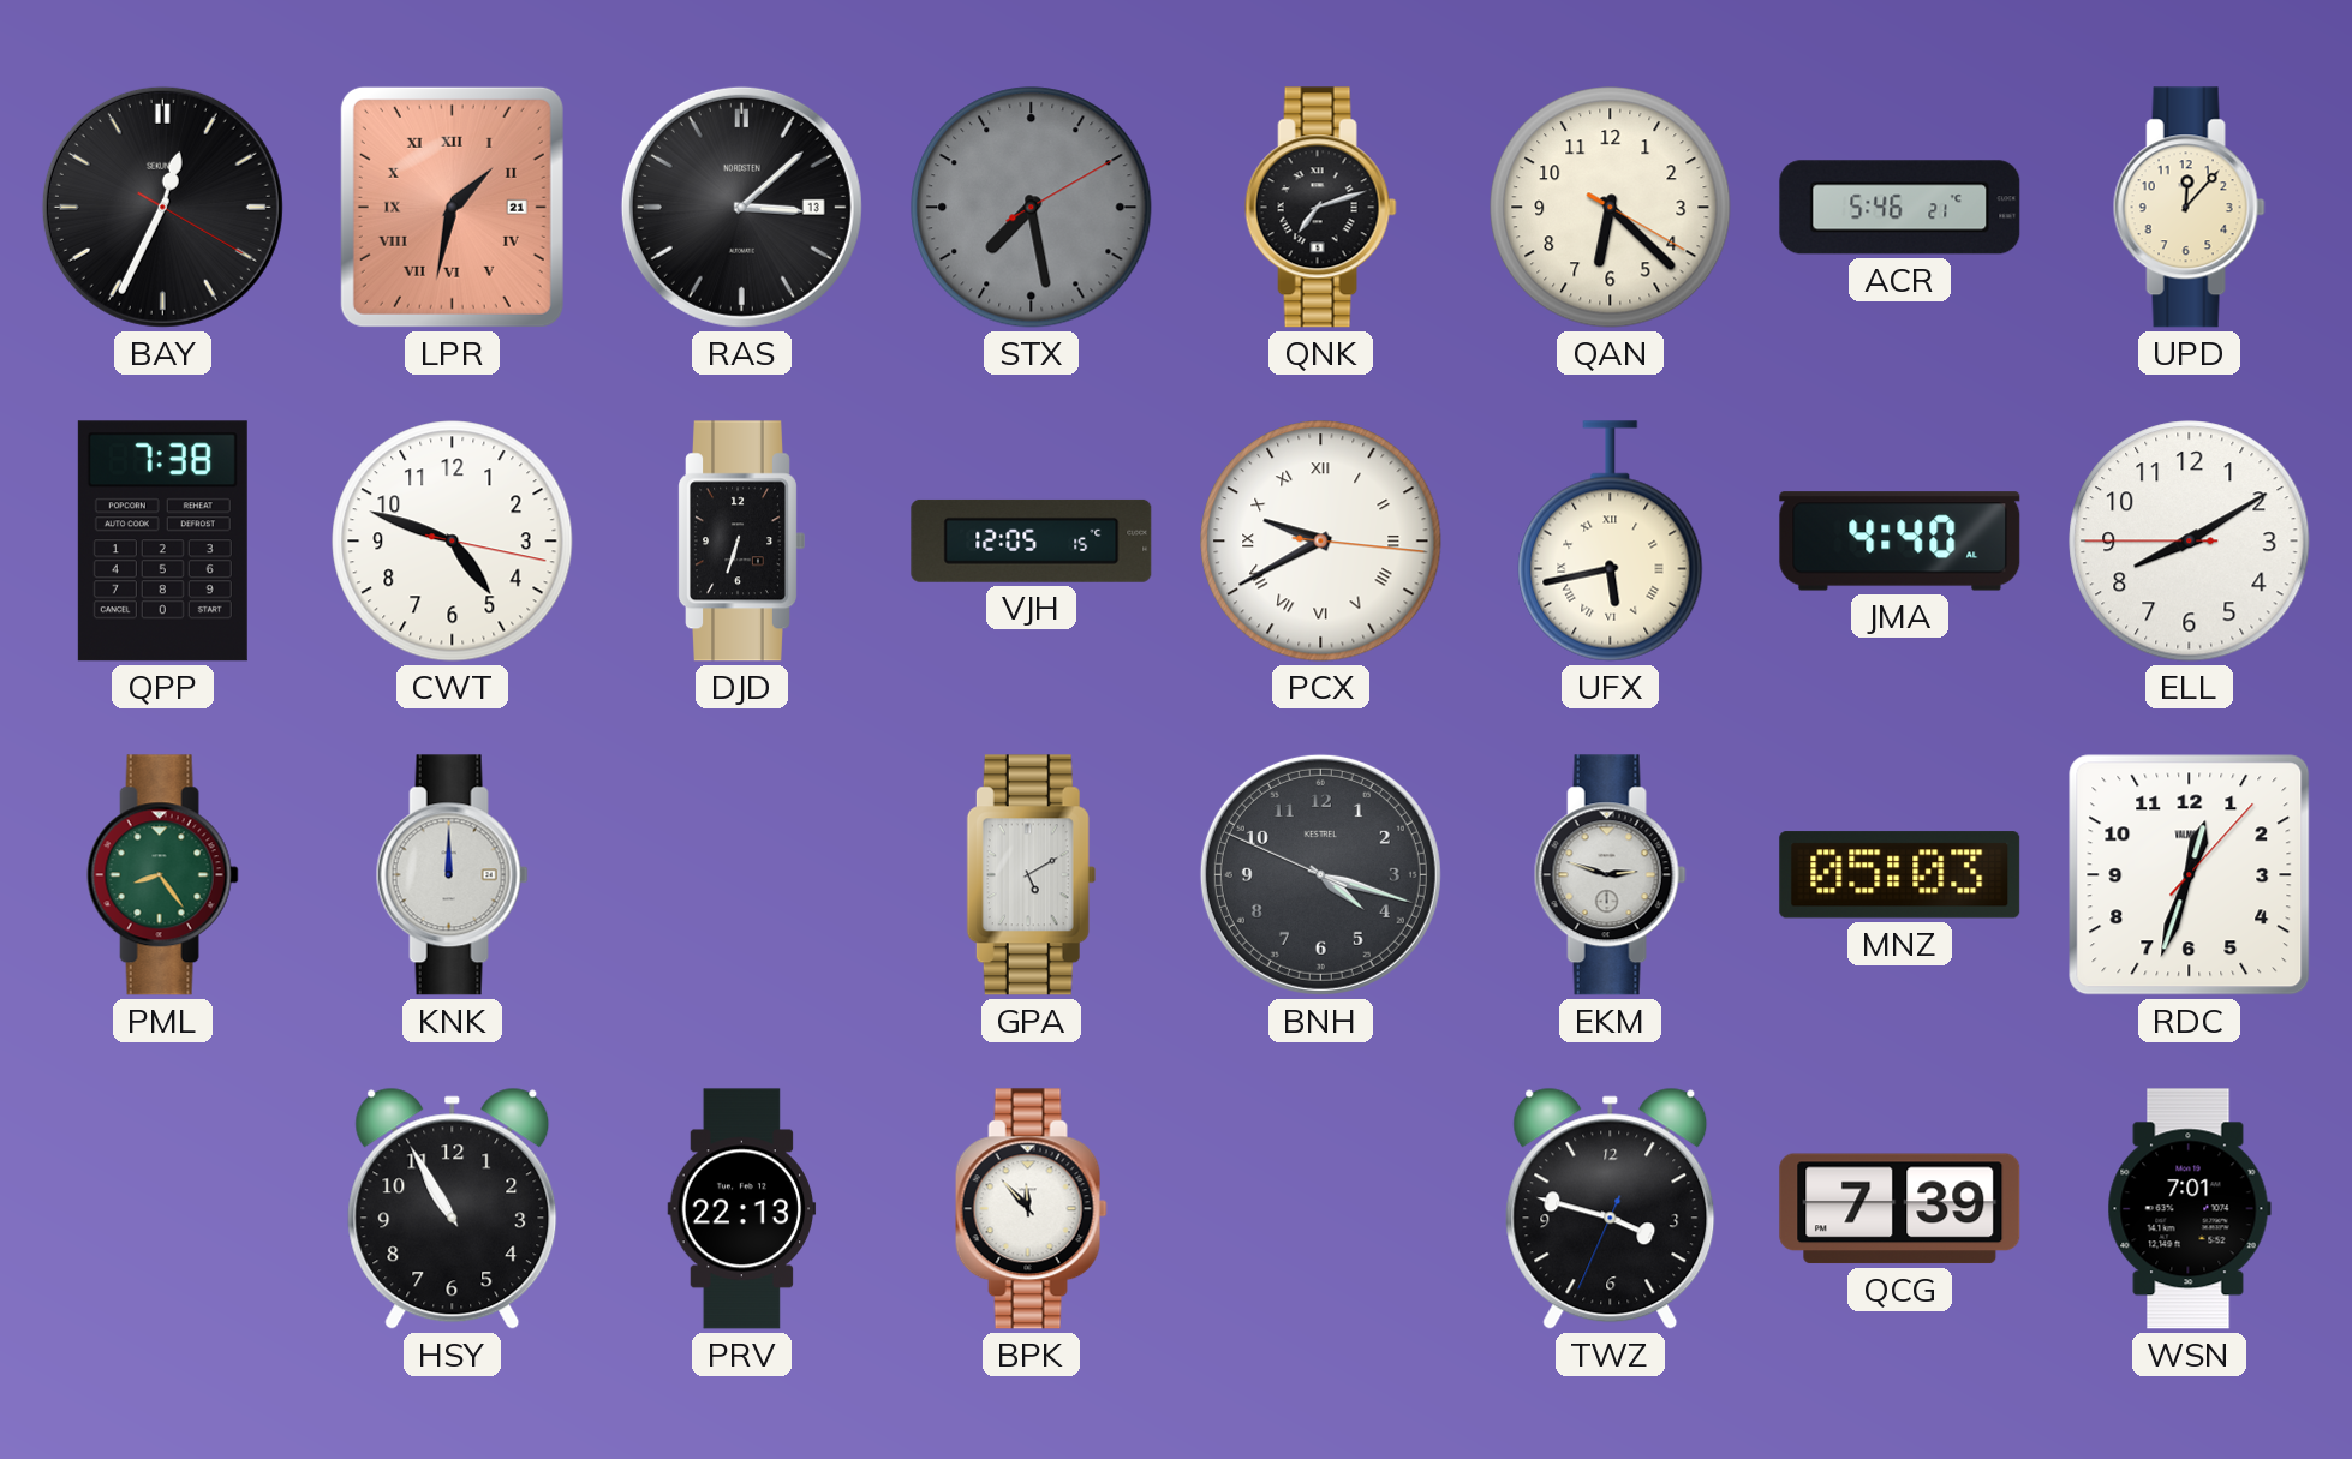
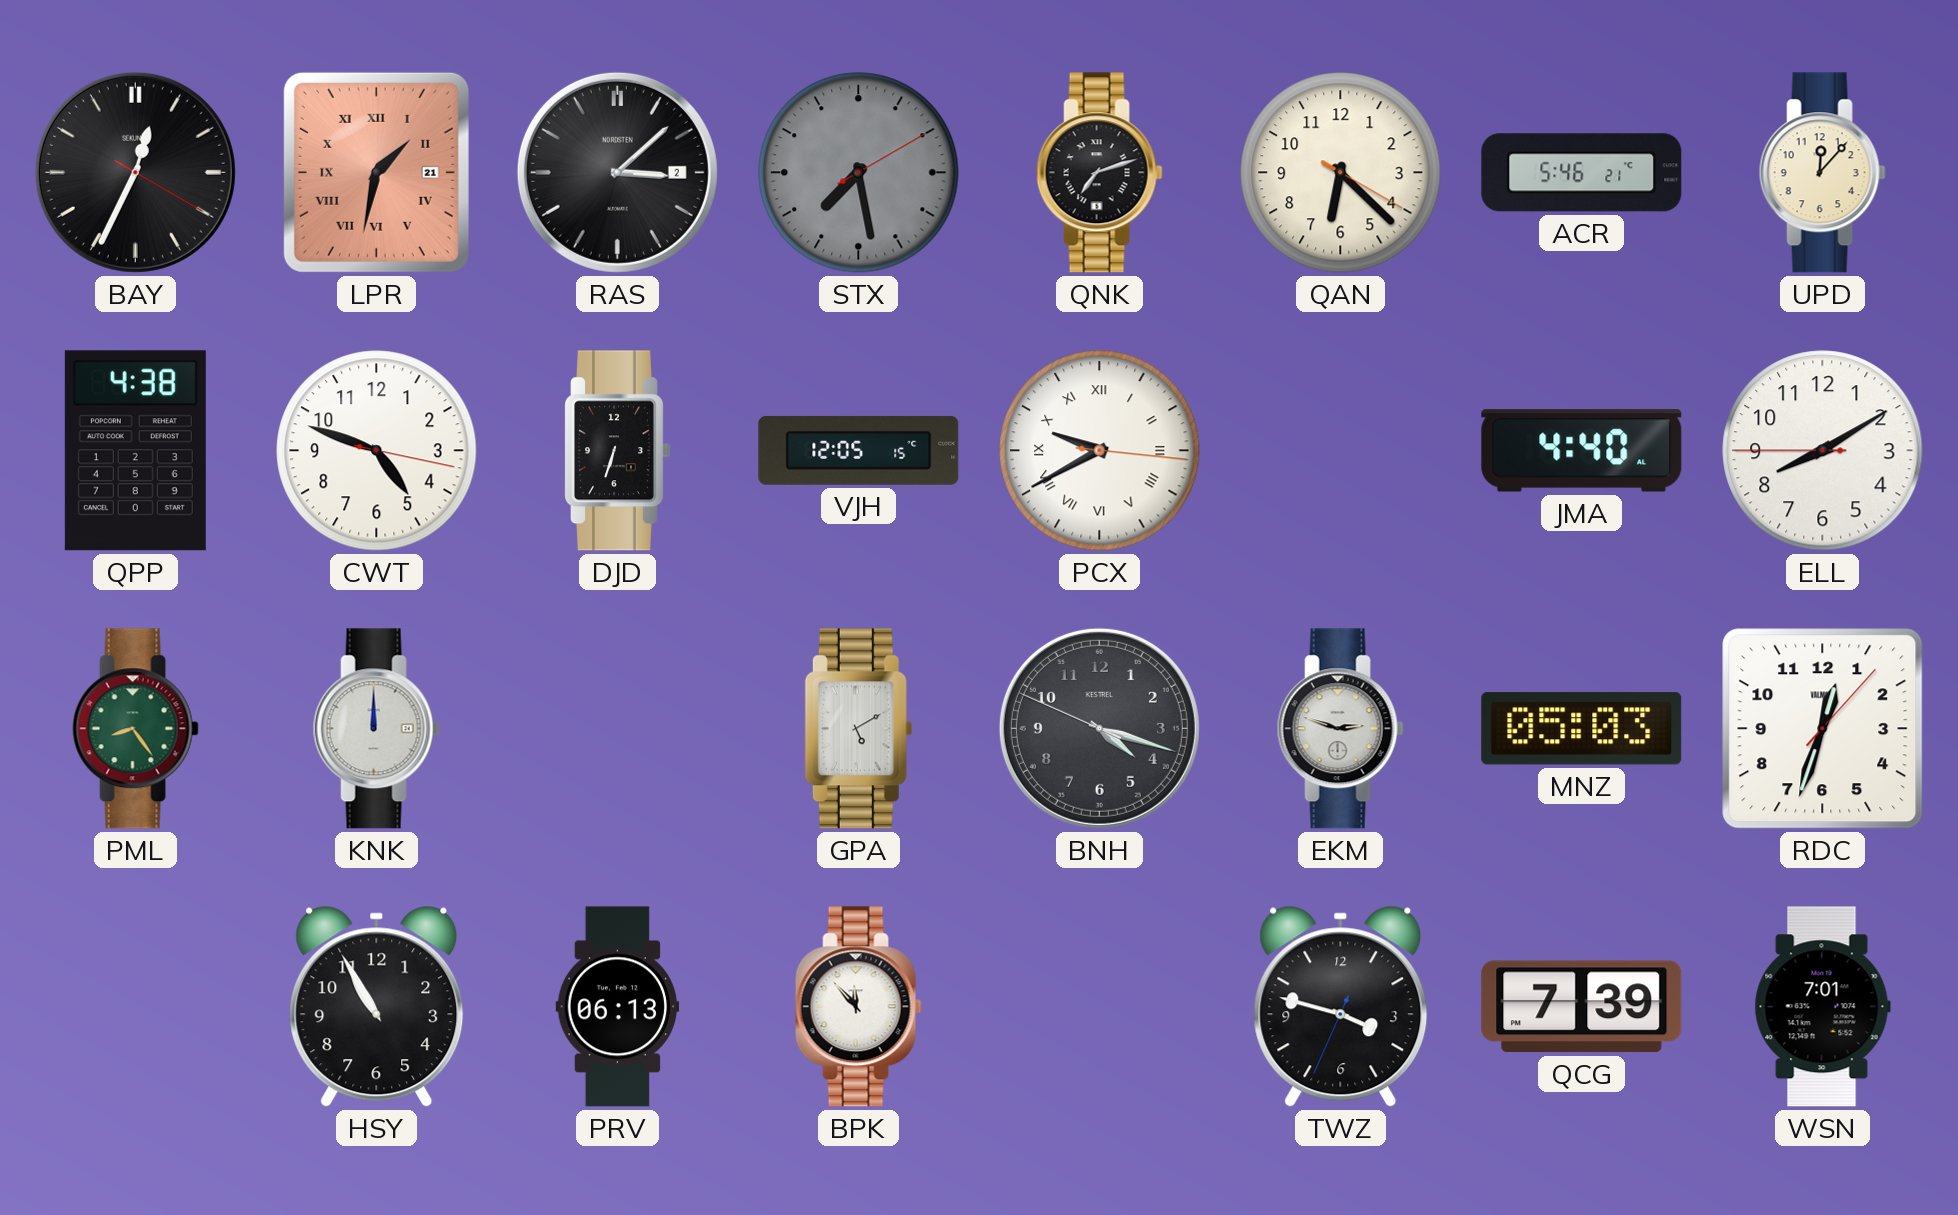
RAS date: 13 -> 2
QPP: 7:38 -> 4:38
UFX: 5:43 -> none
PRV: 22:13 -> 06:13
